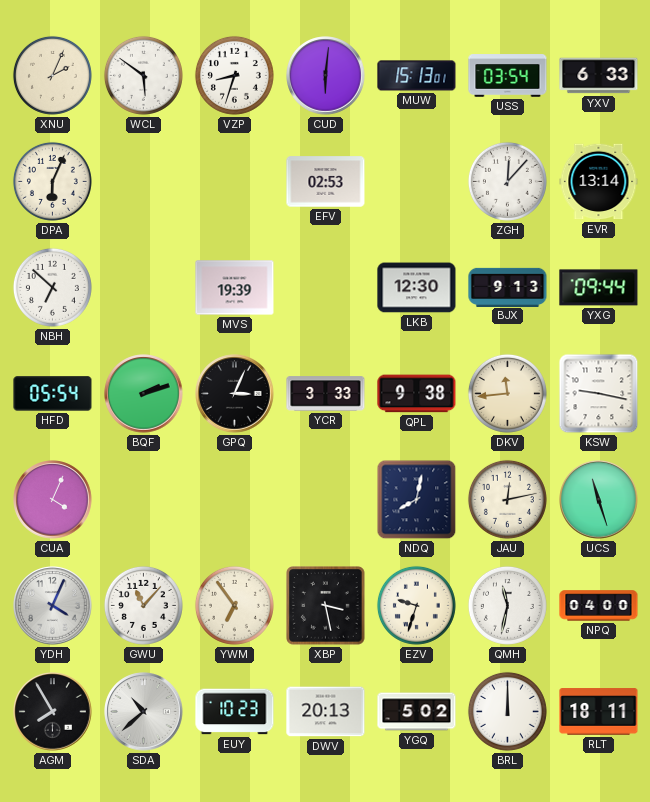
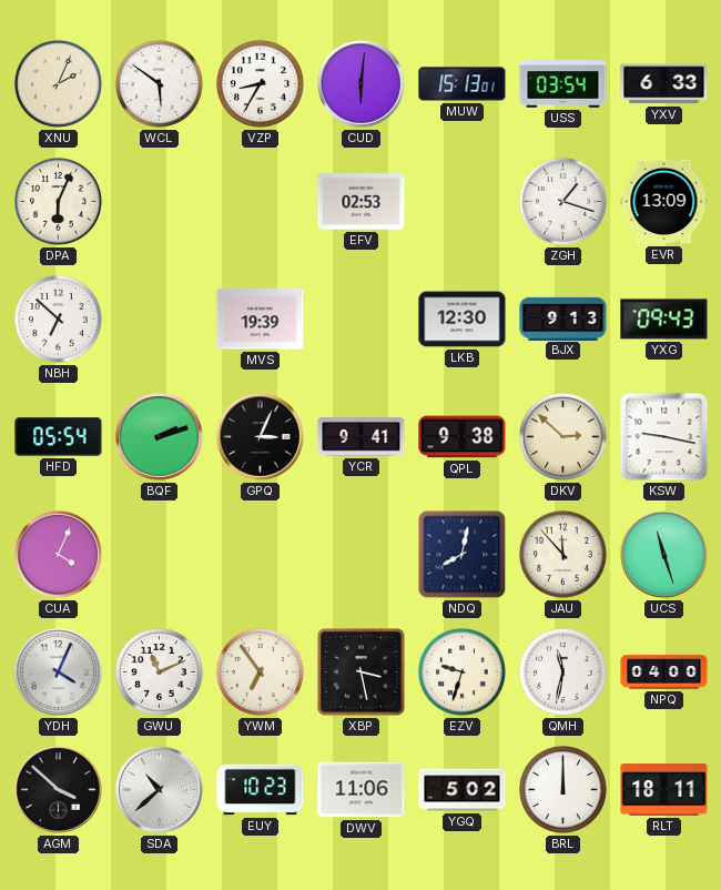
VZP: 8:33 -> 8:35
ZGH: 12:07 -> 1:18
EVR: 13:14 -> 13:09
YXG: 09:44 -> 09:43
YCR: 3:33 -> 9:41
DKV: 11:44 -> 2:52
JAU: 12:13 -> 11:53
GWU: 11:07 -> 11:11
AGM: 7:55 -> 3:52
DWV: 20:13 -> 11:06
